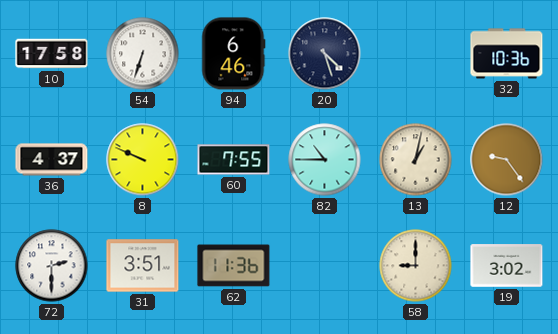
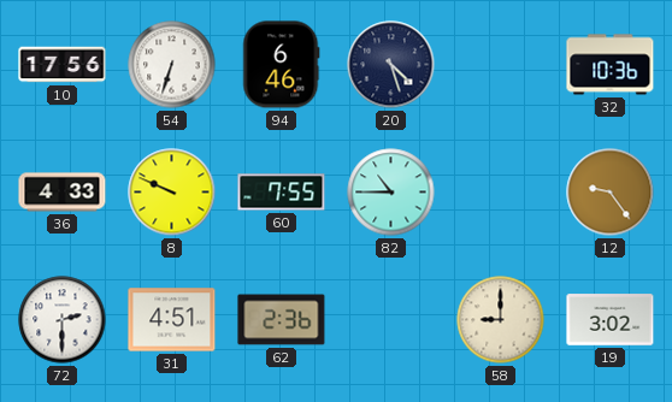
10: 17:58 -> 17:56
36: 4:37 -> 4:33
13: 1:02 -> none
31: 3:51 -> 4:51
62: 11:36 -> 2:36
